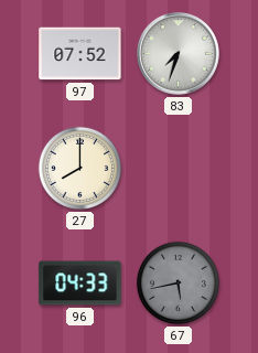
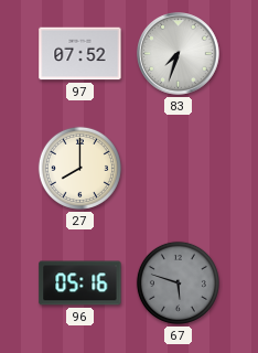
96: 04:33 -> 05:16
67: 5:43 -> 5:48
